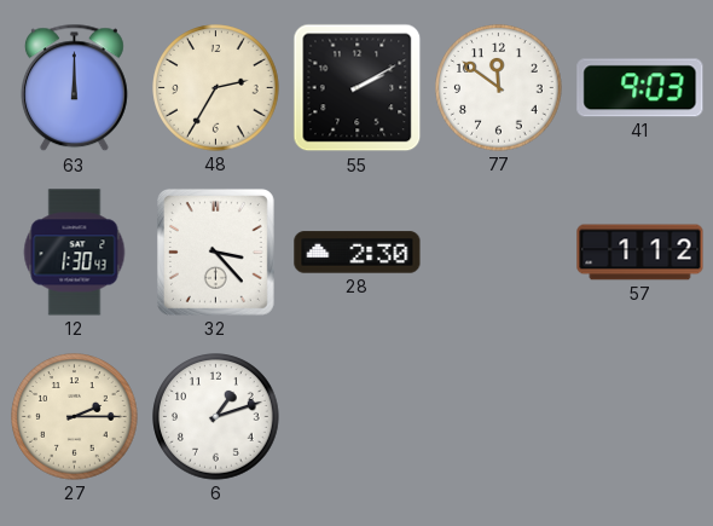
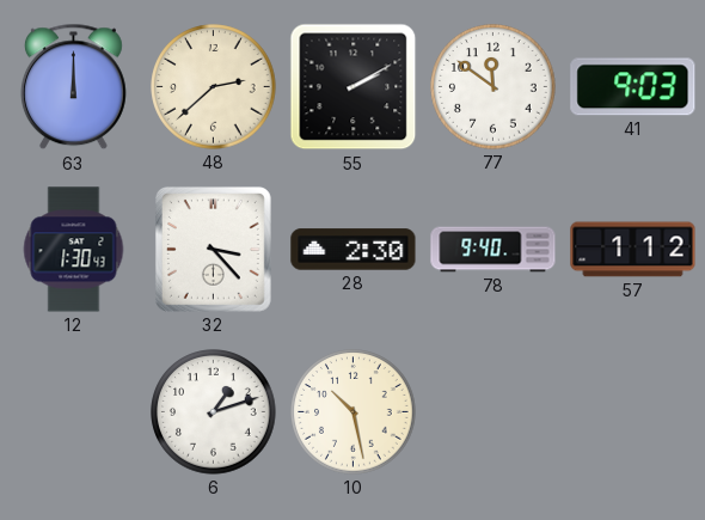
48: 2:35 -> 2:38
78: none -> 9:40
27: 2:15 -> none
10: none -> 10:28
